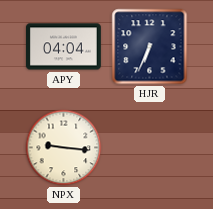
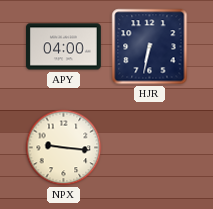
APY: 04:04 -> 04:00
HJR: 6:34 -> 6:32
